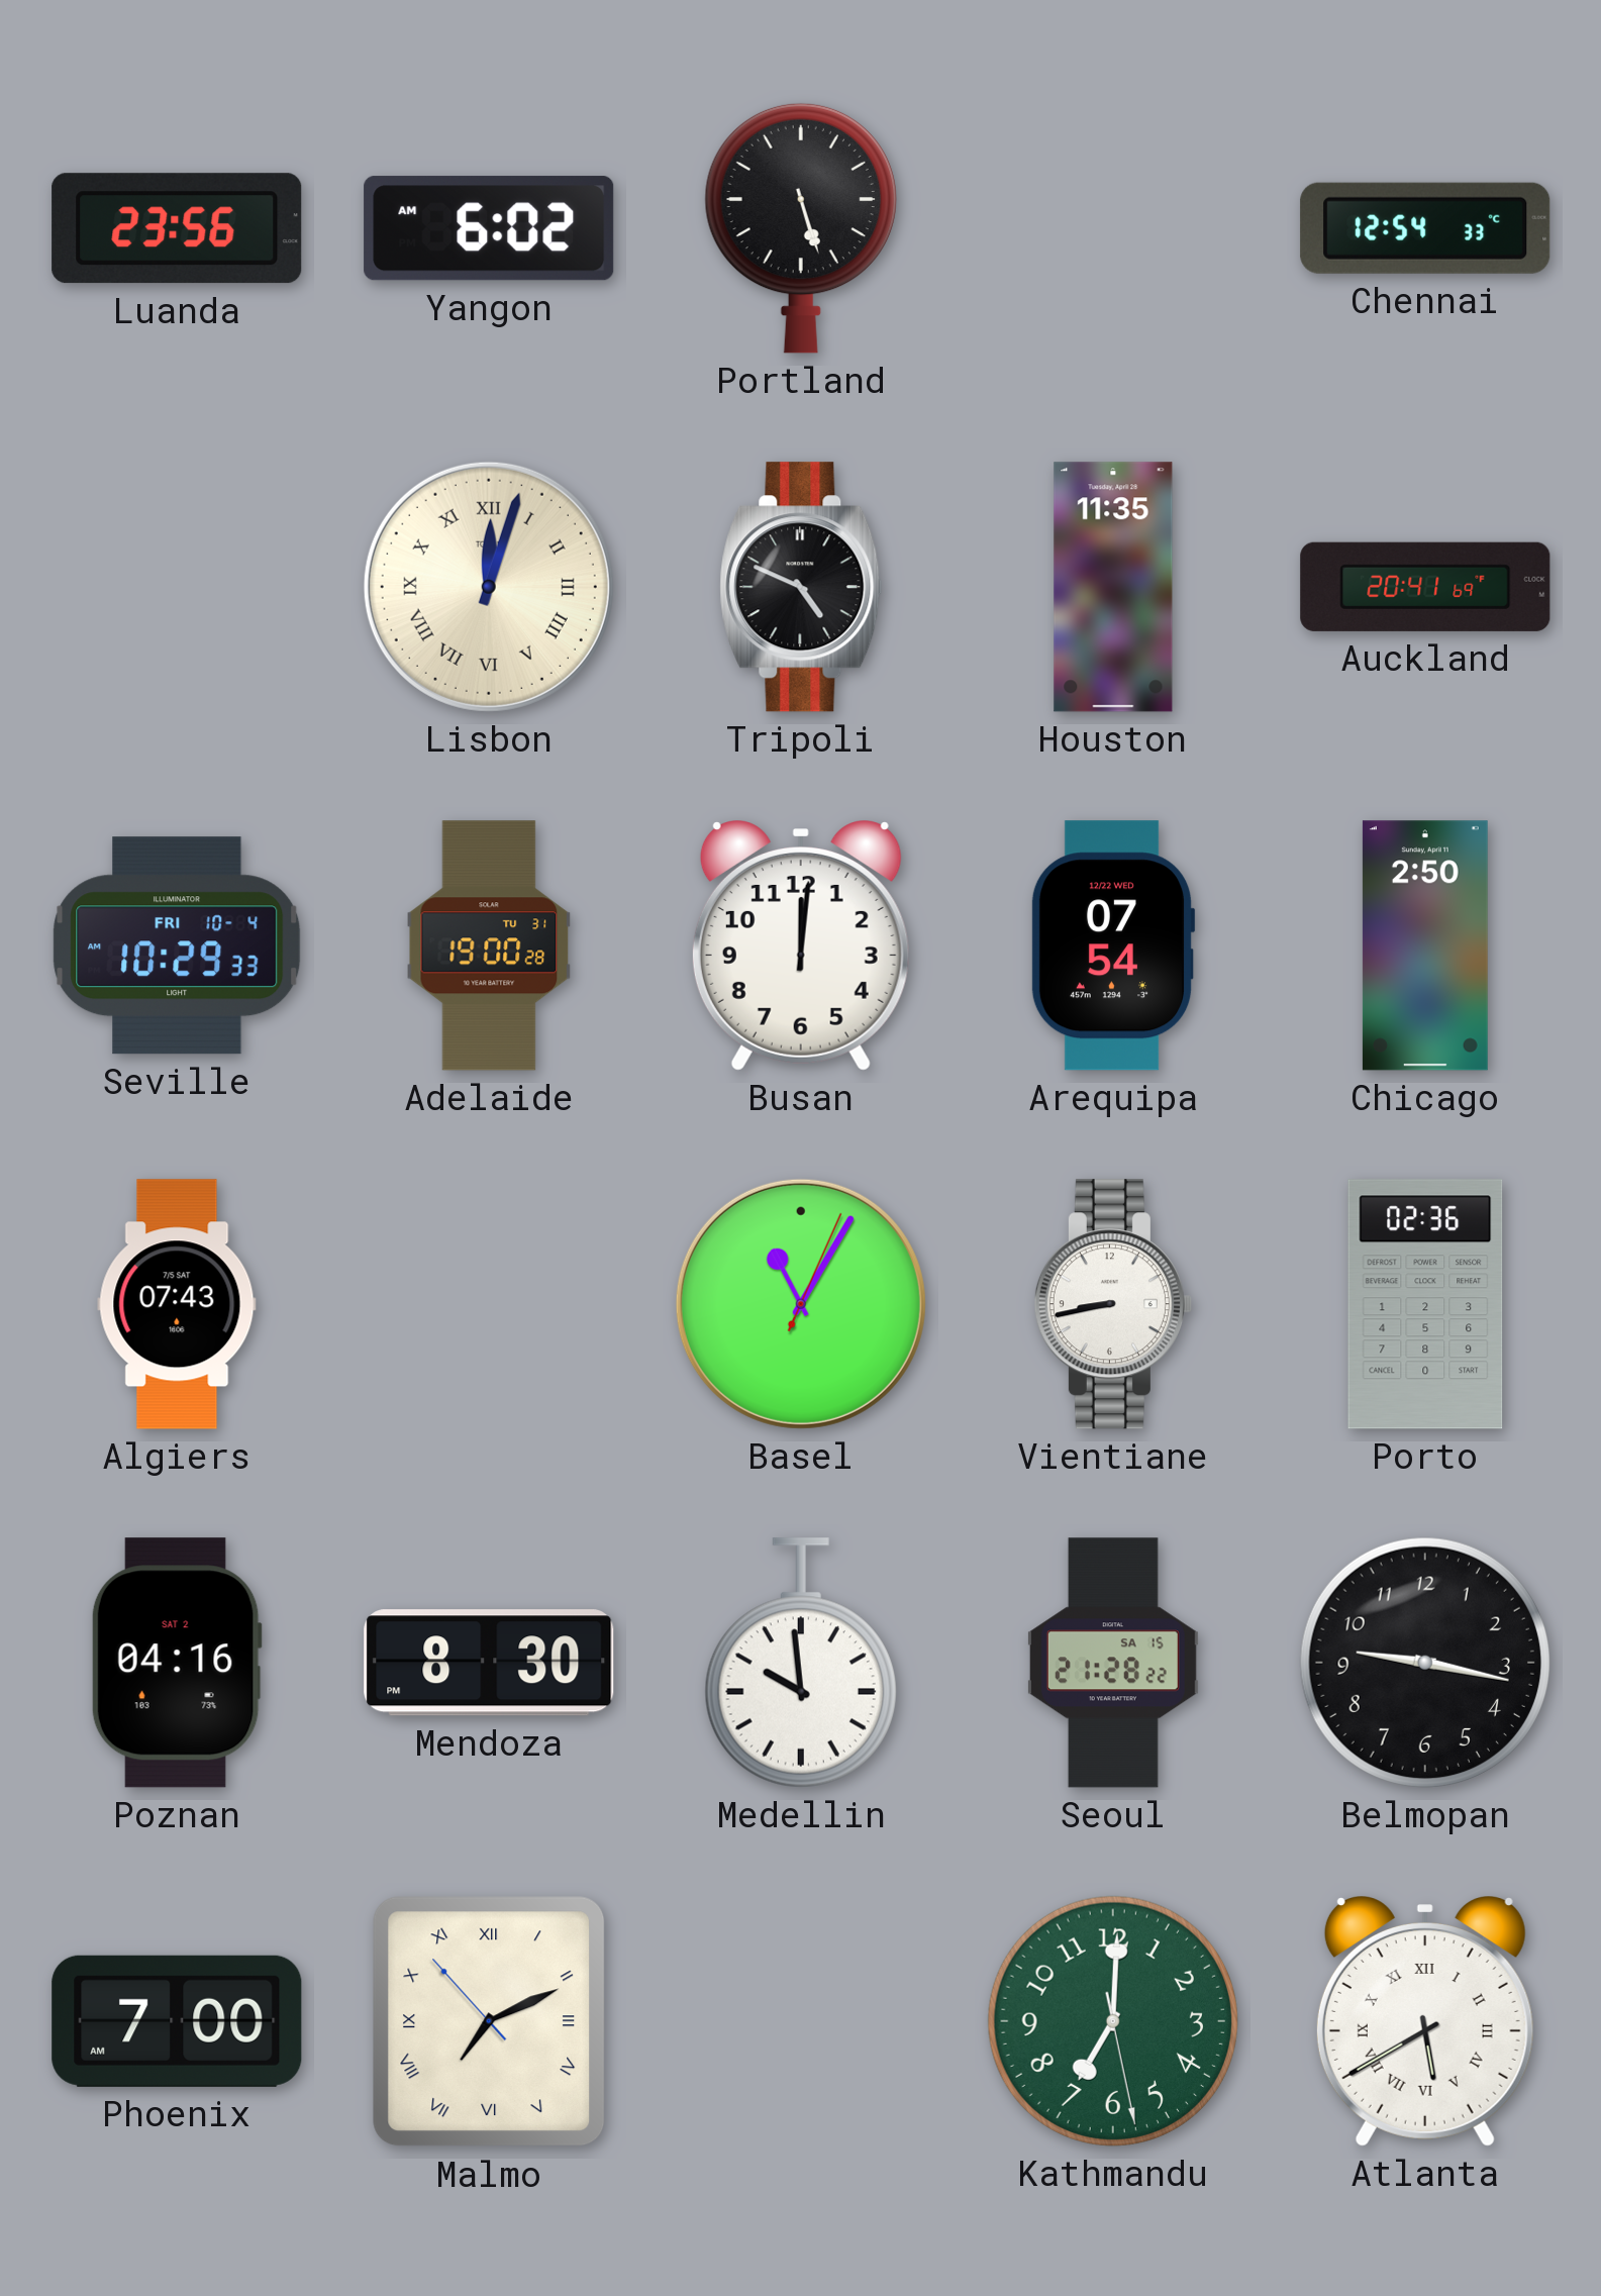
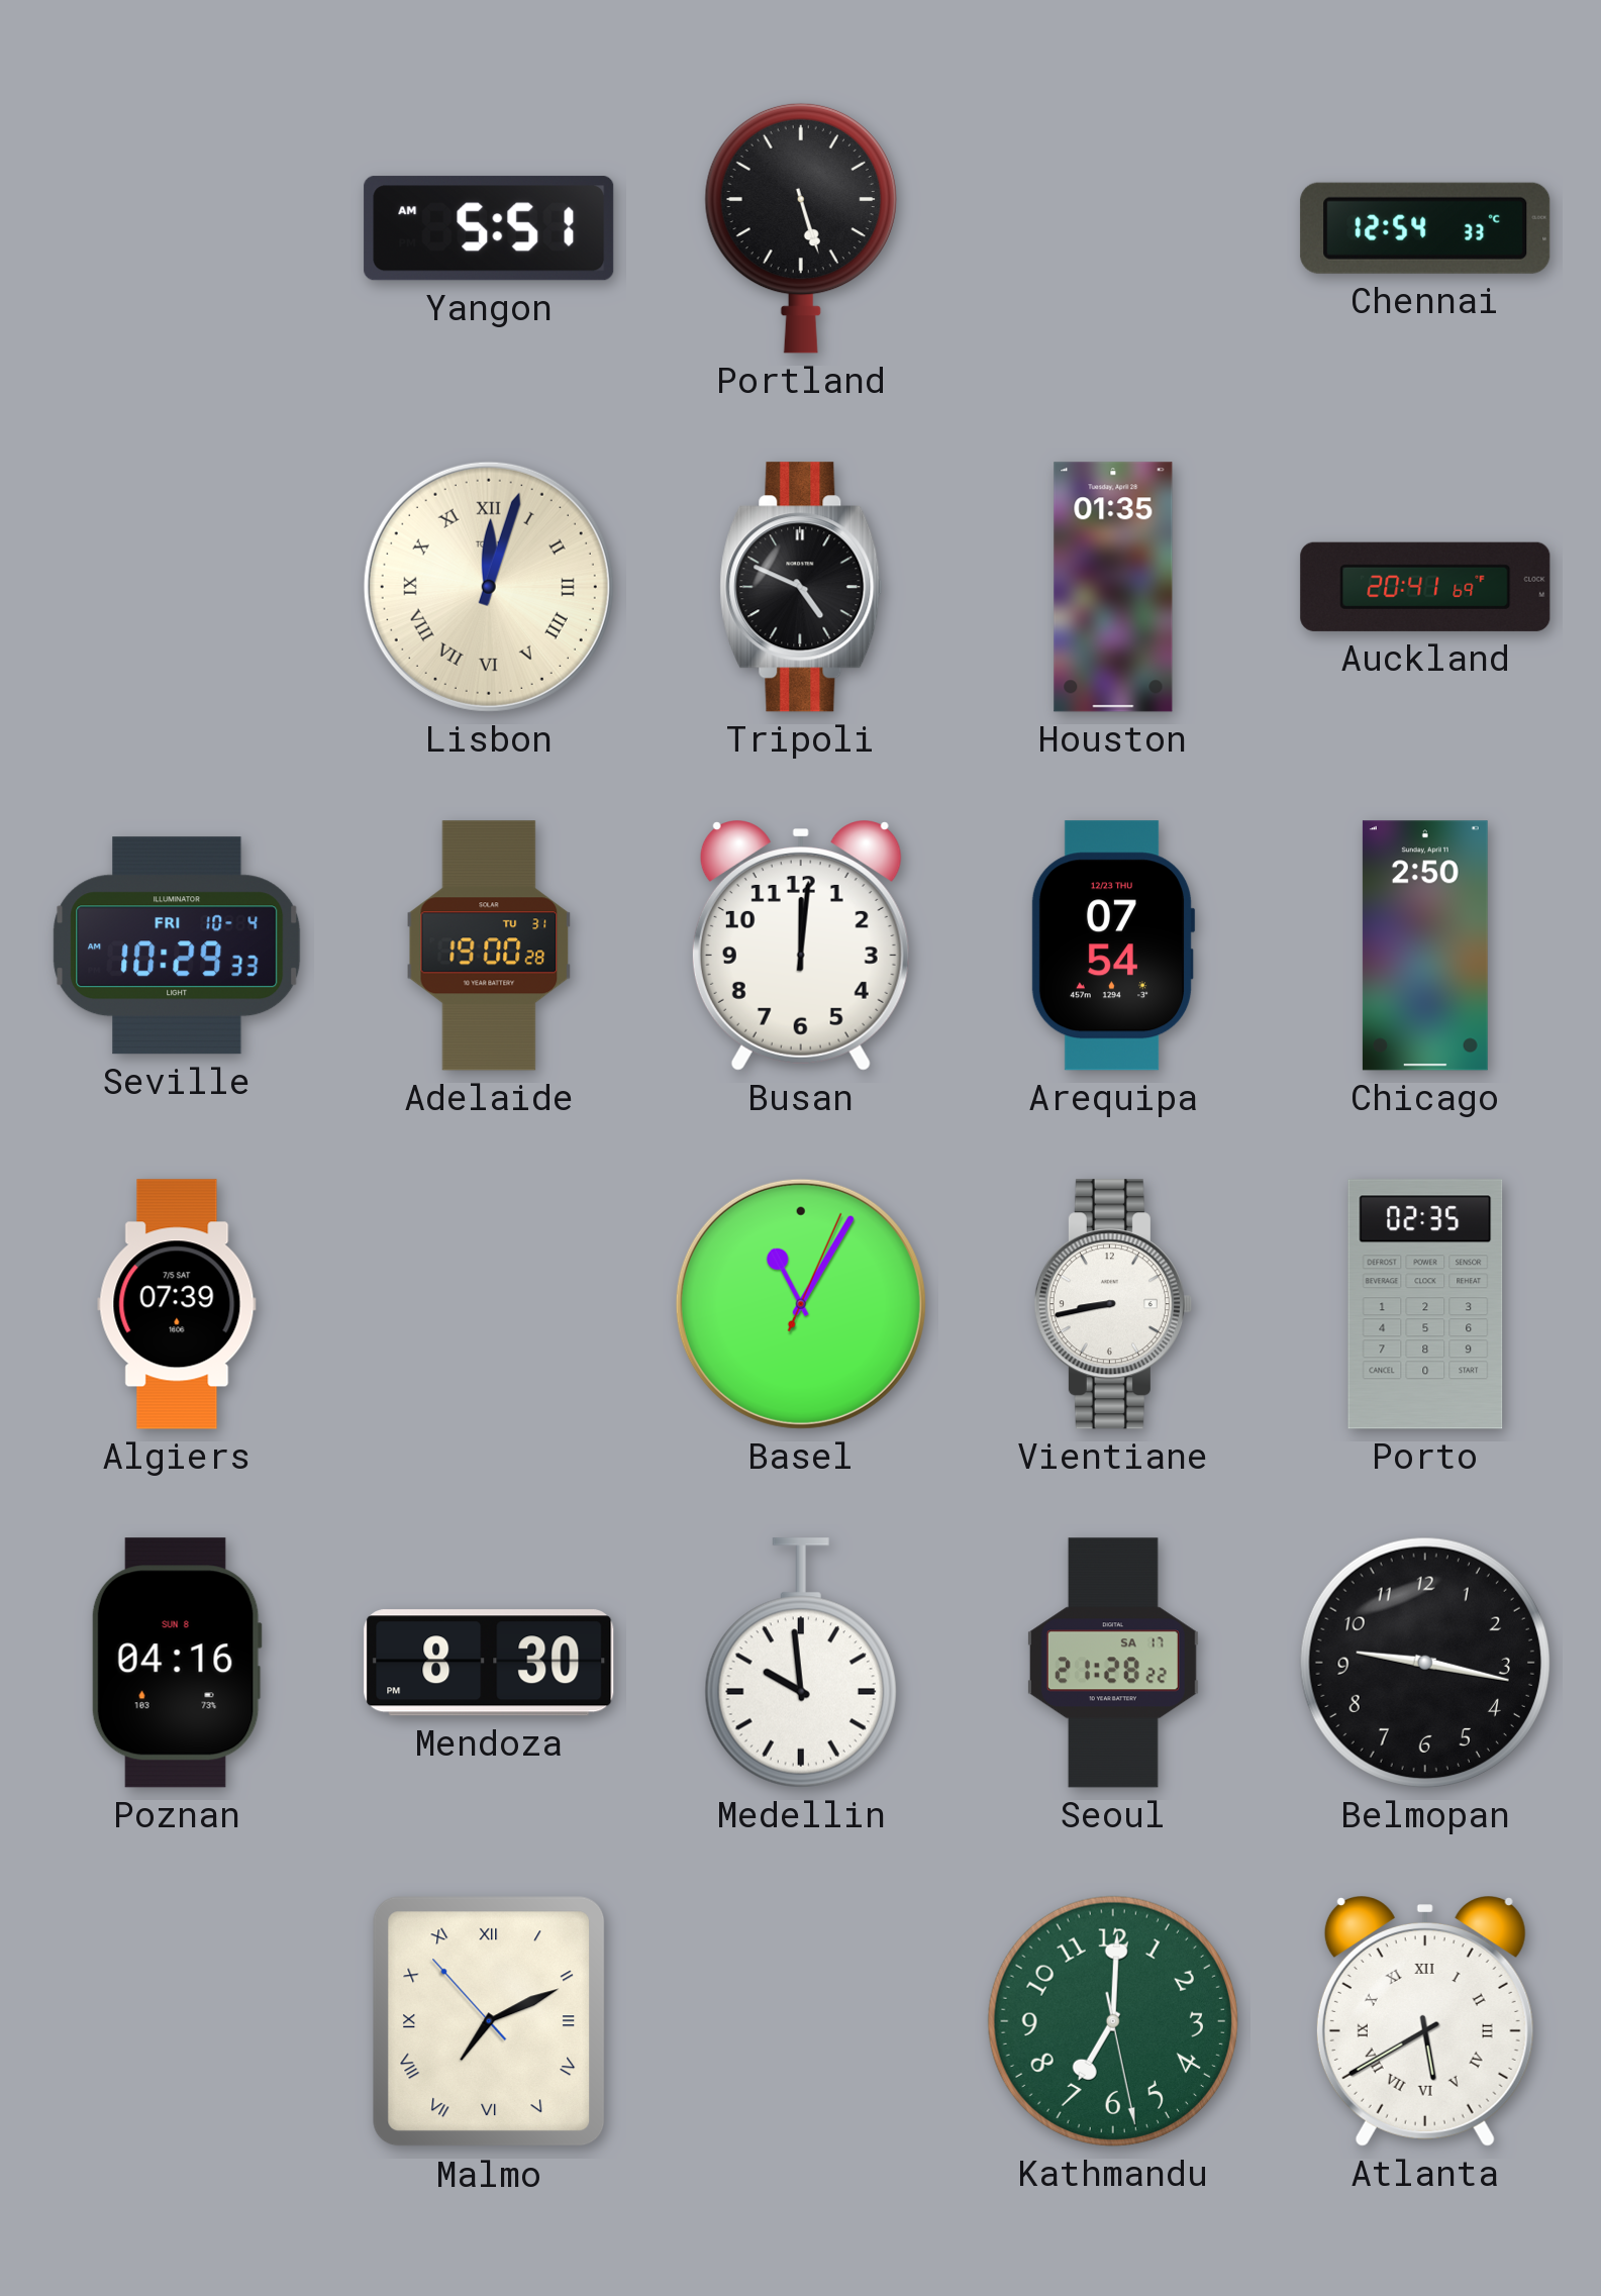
Luanda: 23:56 -> none
Yangon: 6:02 -> 5:51
Houston: 11:35 -> 01:35
Arequipa date: 12/22 WED -> 12/23 THU
Algiers: 07:43 -> 07:39
Porto: 02:36 -> 02:35
Poznan date: SAT 2 -> SUN 8
Seoul date: SA 15 -> SA 17
Phoenix: 7:00 -> none
